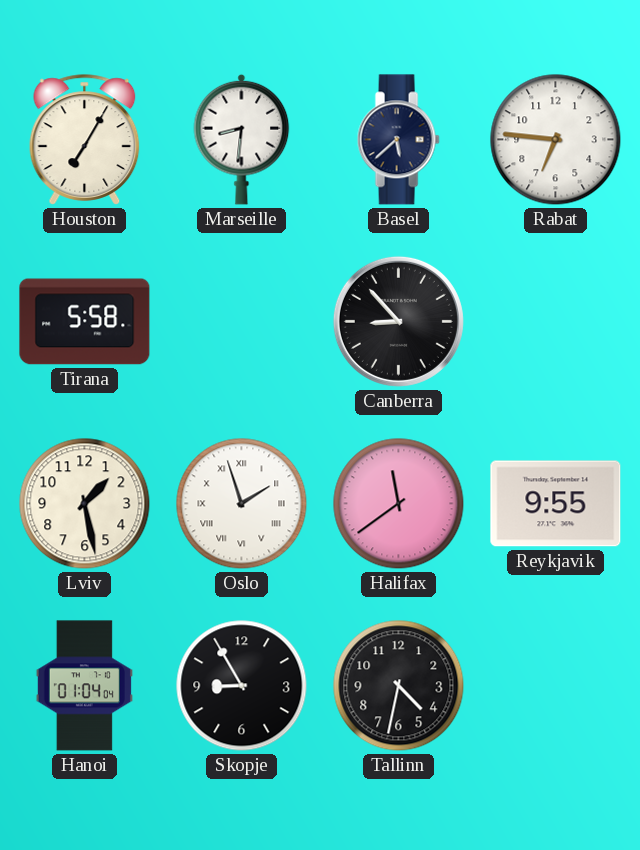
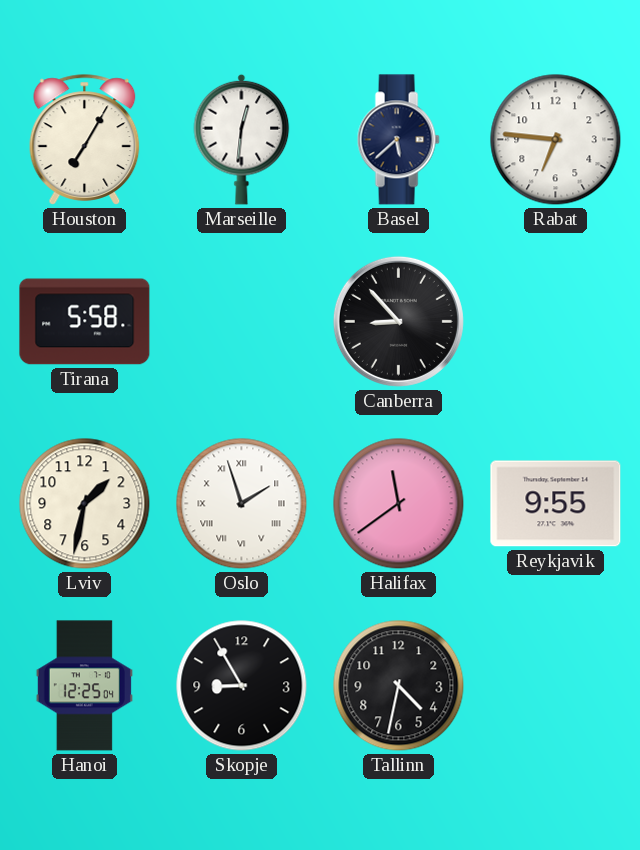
Marseille: 8:31 -> 12:31
Lviv: 1:28 -> 1:32
Hanoi: 01:04 -> 12:25
